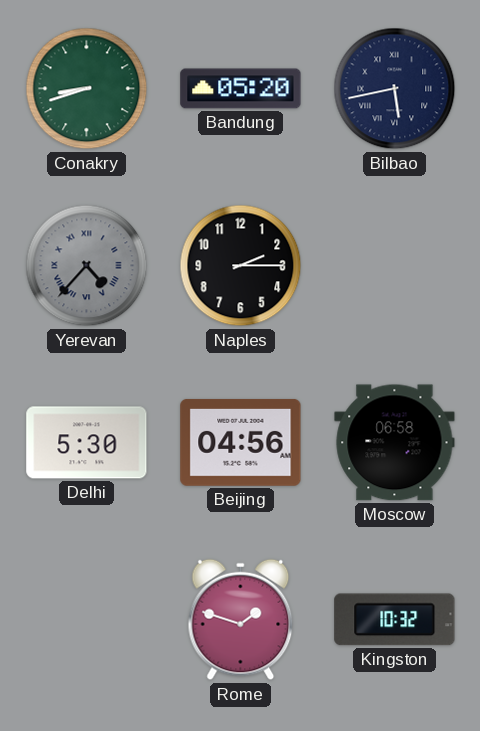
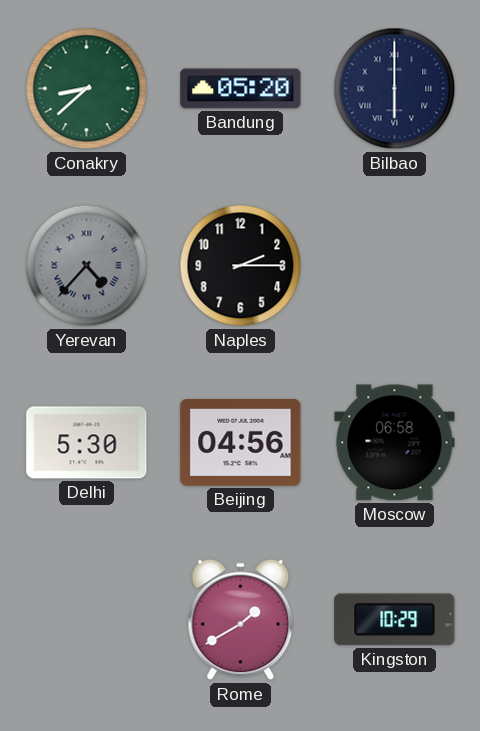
Conakry: 8:42 -> 8:38
Bilbao: 5:43 -> 6:00
Rome: 1:48 -> 1:40
Kingston: 10:32 -> 10:29
